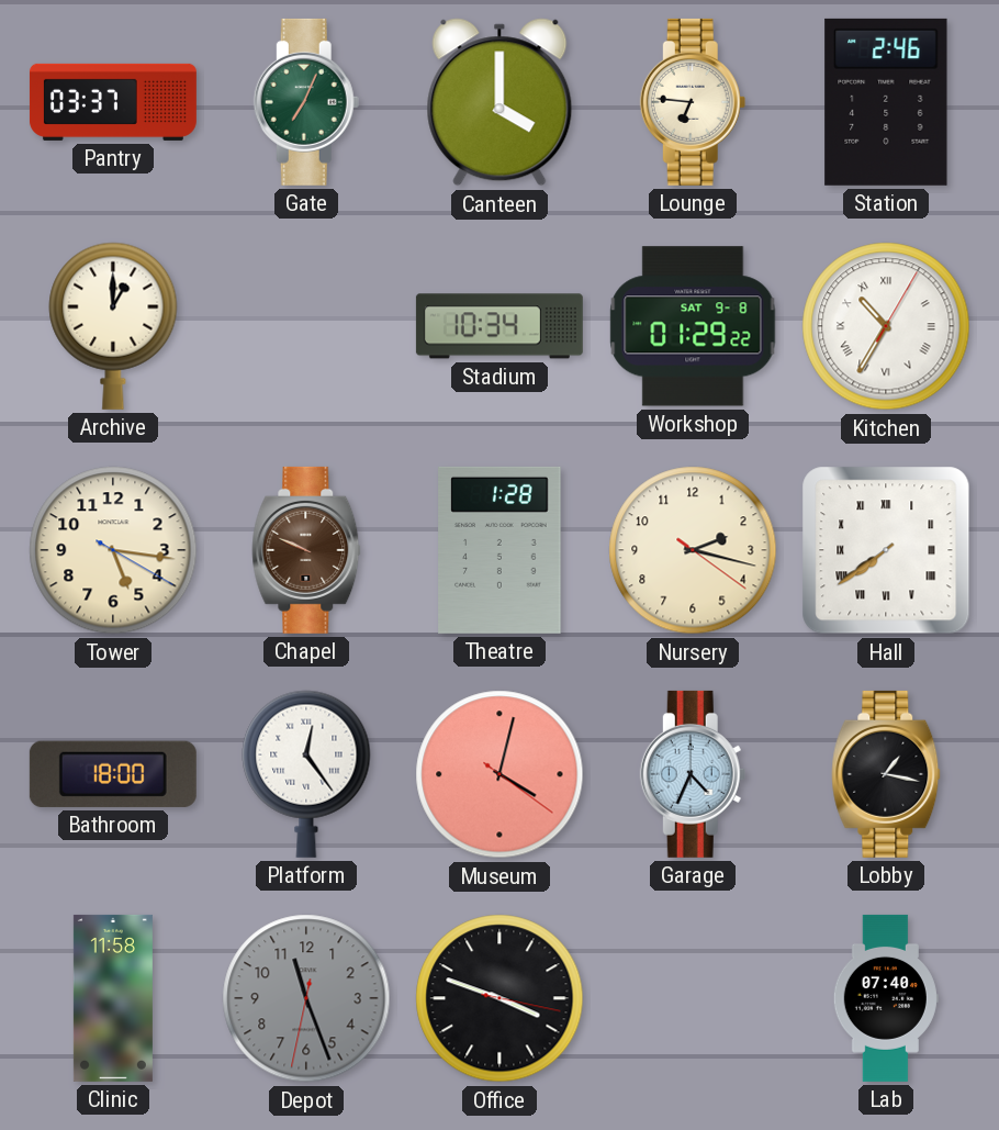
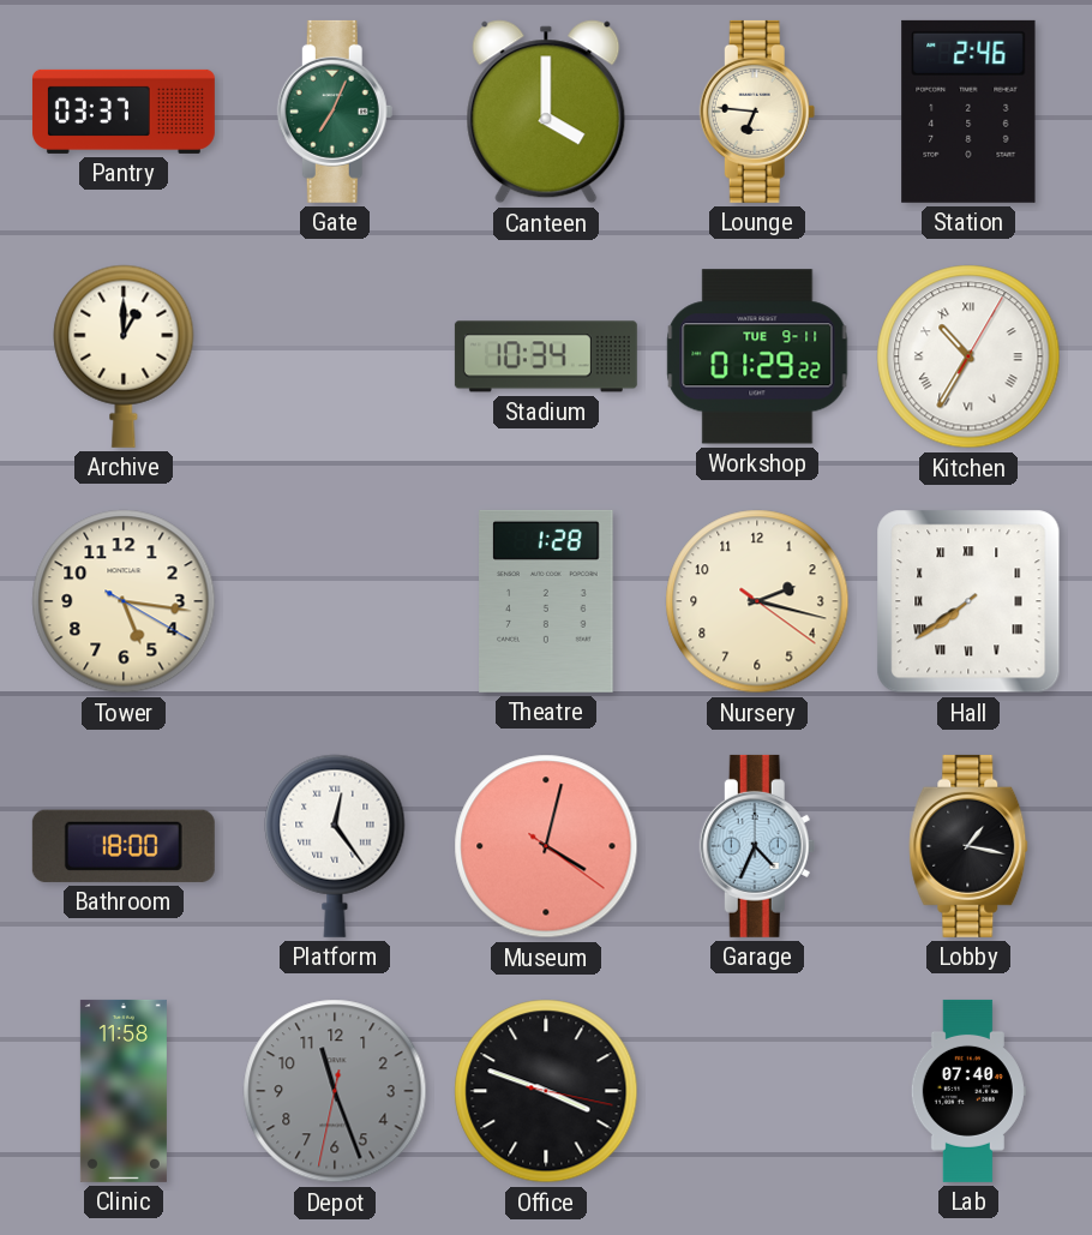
Workshop date: SAT 9-8 -> TUE 9-11
Chapel: 9:49 -> none
